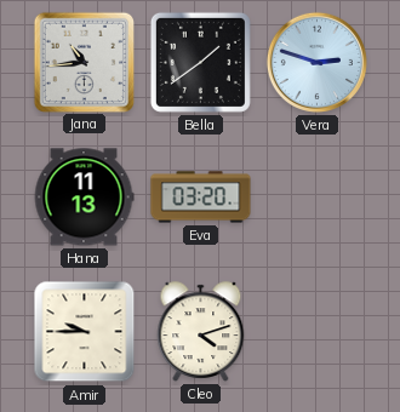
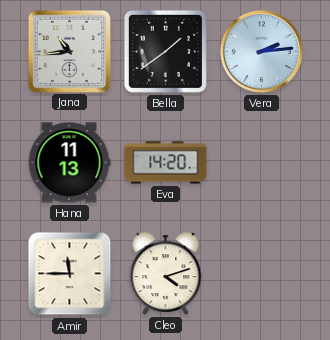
Vera: 2:48 -> 2:14
Eva: 03:20 -> 14:20
Amir: 9:45 -> 11:45
